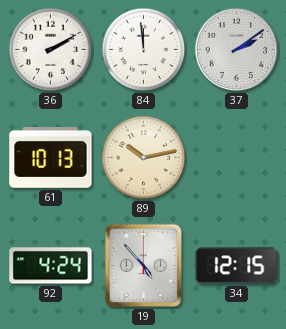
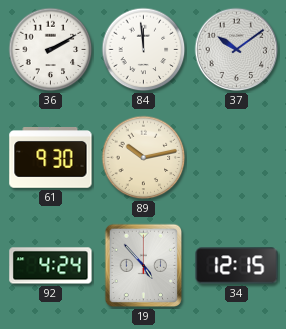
37: 2:09 -> 10:09
61: 10:13 -> 9:30
